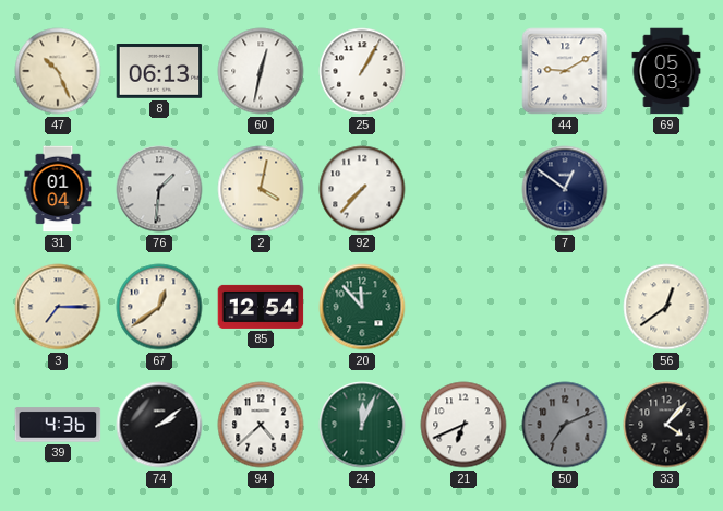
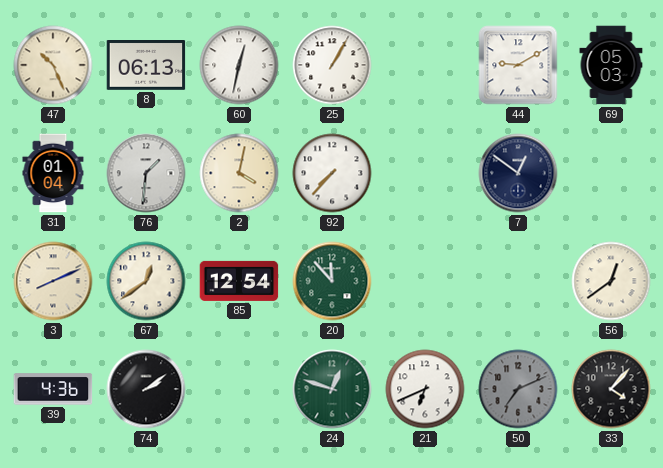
3: 7:15 -> 8:11
94: 4:38 -> none
24: 12:04 -> 12:48
